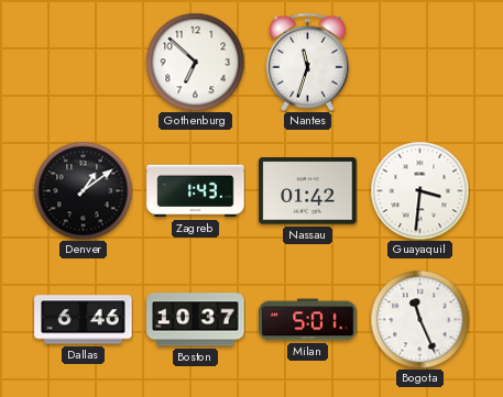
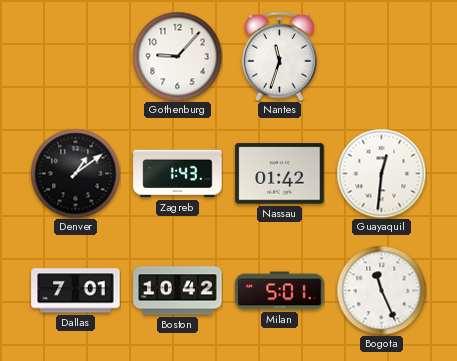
Gothenburg: 6:52 -> 9:07
Guayaquil: 3:31 -> 12:31
Dallas: 6:46 -> 7:01
Boston: 10:37 -> 10:42
